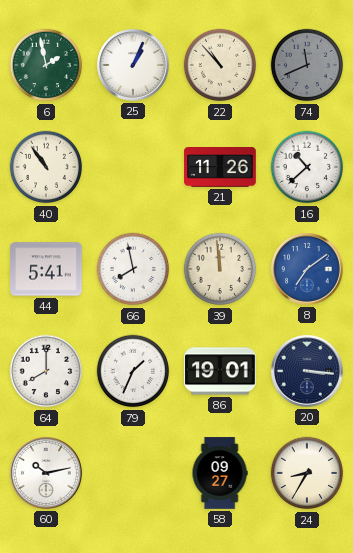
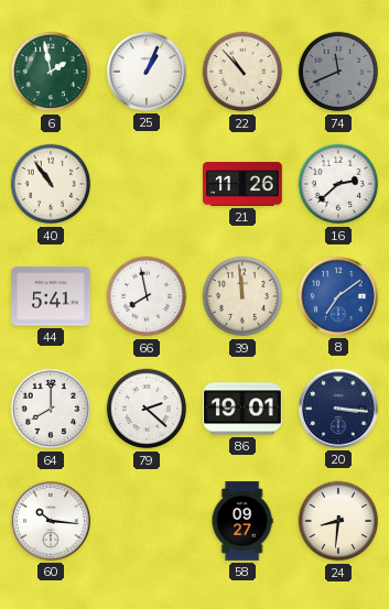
16: 10:38 -> 2:38
79: 1:34 -> 2:22
60: 10:13 -> 10:16
24: 8:35 -> 8:31
